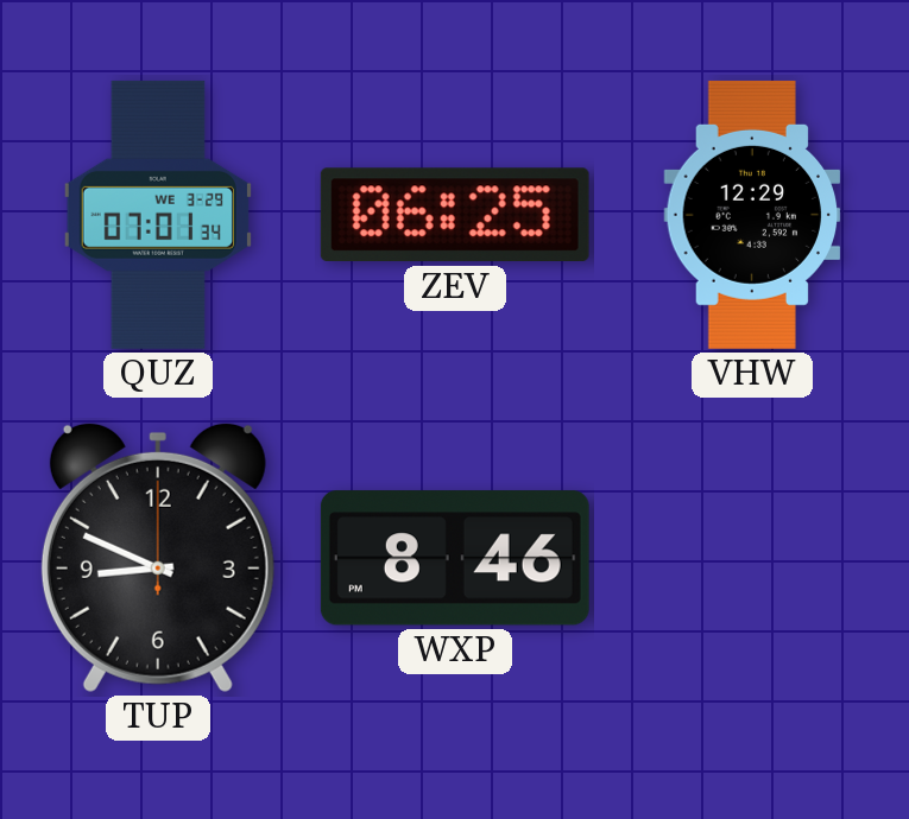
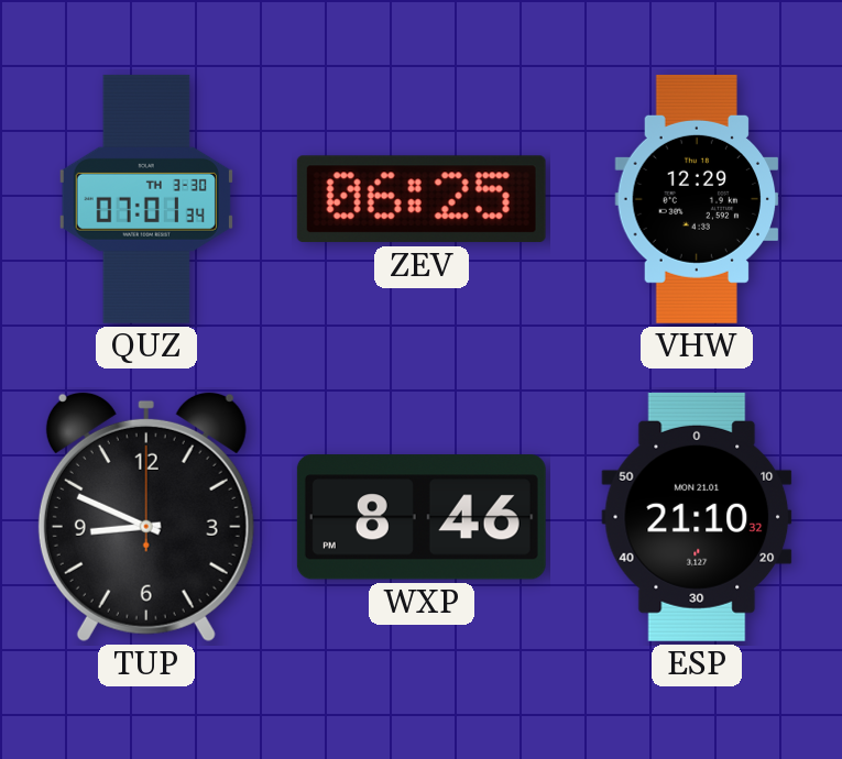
QUZ date: WE 3-29 -> TH 3-30
ESP: none -> 21:10
